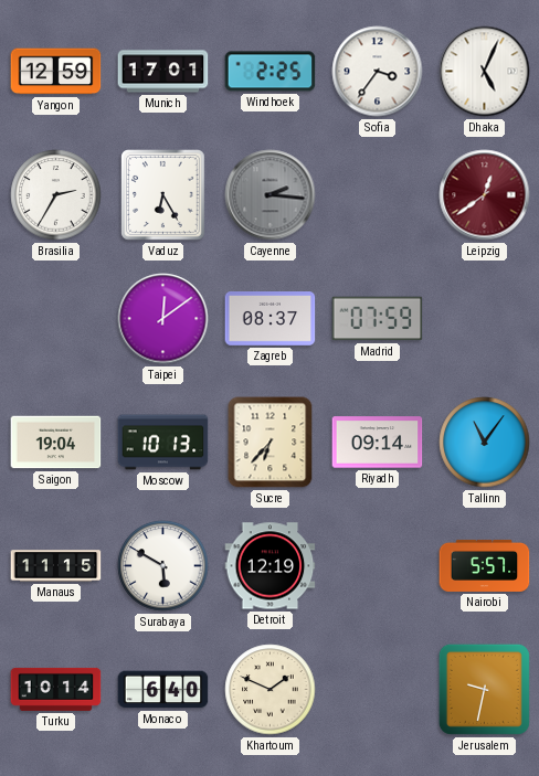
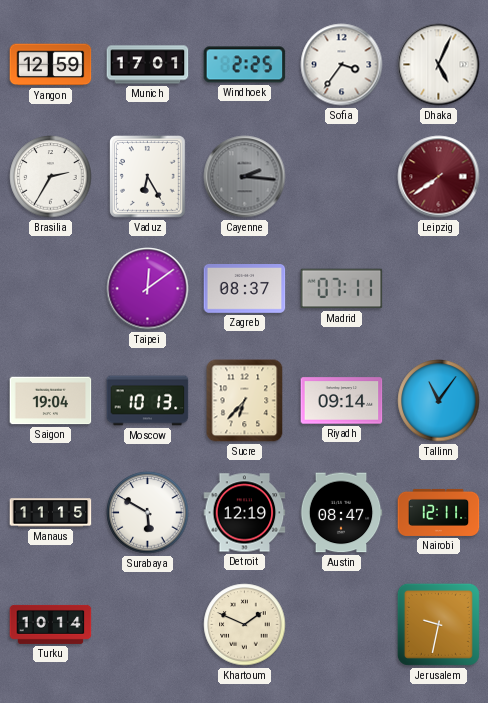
Leipzig: 12:39 -> 7:39
Madrid: 07:59 -> 07:11
Austin: none -> 08:47
Nairobi: 5:57 -> 12:11
Monaco: 6:40 -> none
